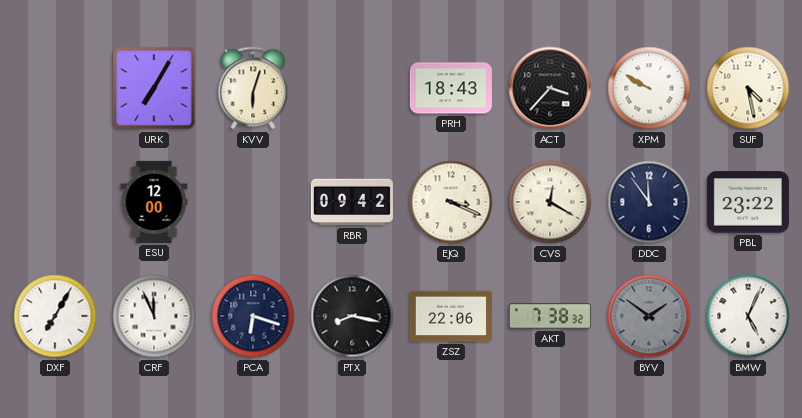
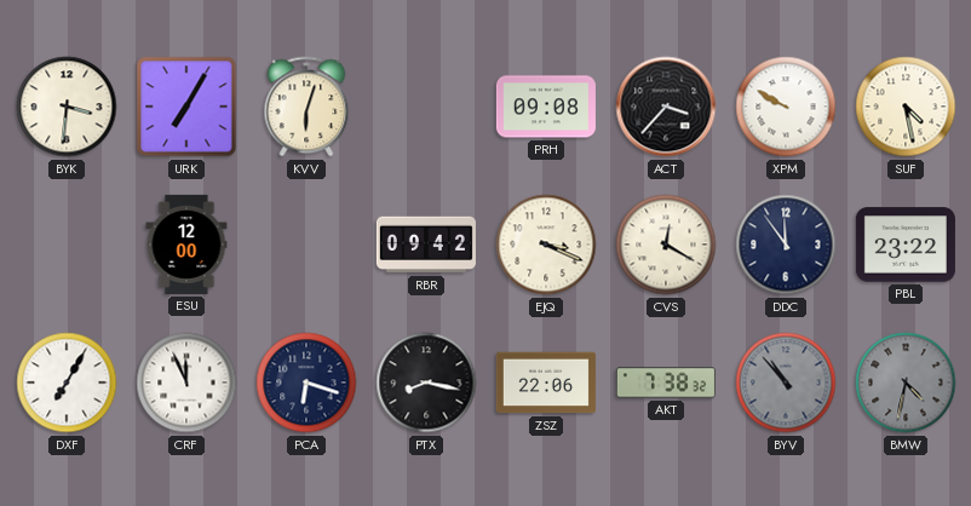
BYK: none -> 3:31
PRH: 18:43 -> 09:08
BYV: 1:51 -> 10:53
BMW: 5:04 -> 4:32
BMW dial: white -> grey
